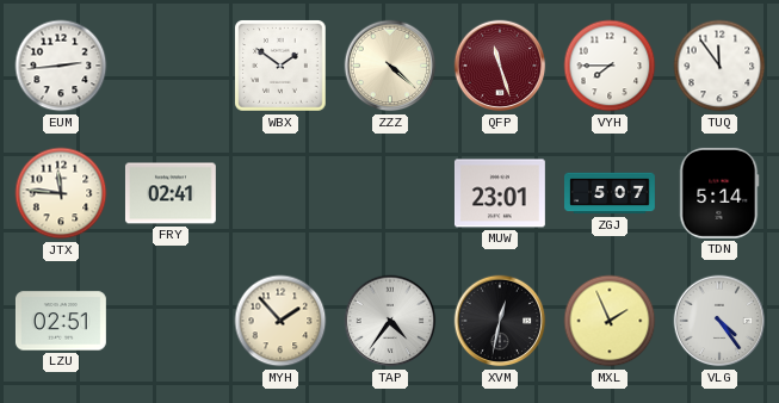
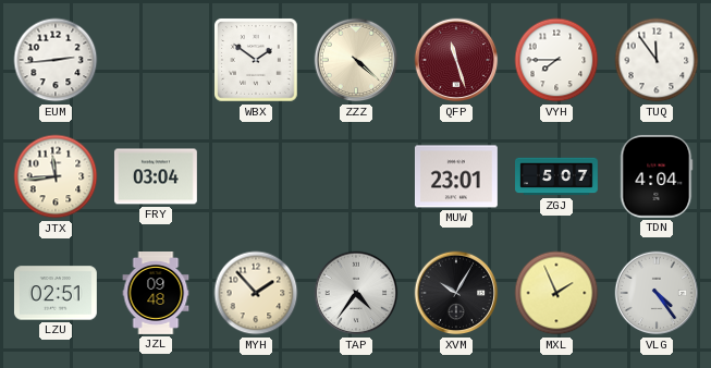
JTX: 11:46 -> 11:44
FRY: 02:41 -> 03:04
TDN: 5:14 -> 4:04
JZL: none -> 09:48
XVM: 12:32 -> 10:05
